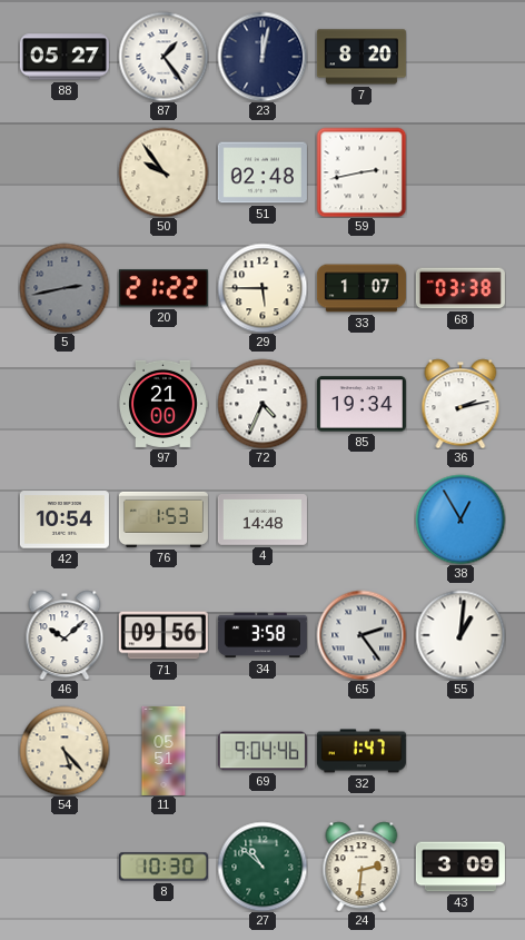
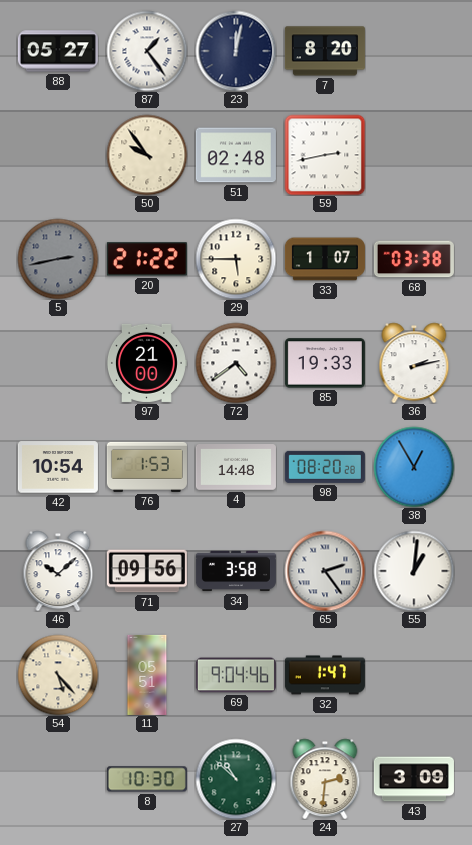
72: 4:34 -> 4:39
85: 19:34 -> 19:33
98: none -> 08:20
